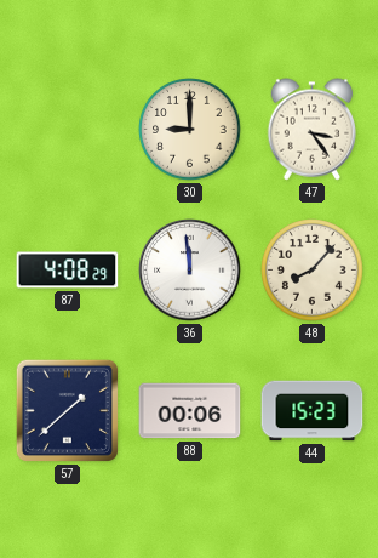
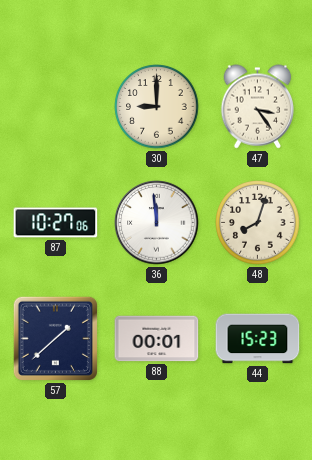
87: 4:08 -> 10:27
48: 8:07 -> 8:03
88: 00:06 -> 00:01
